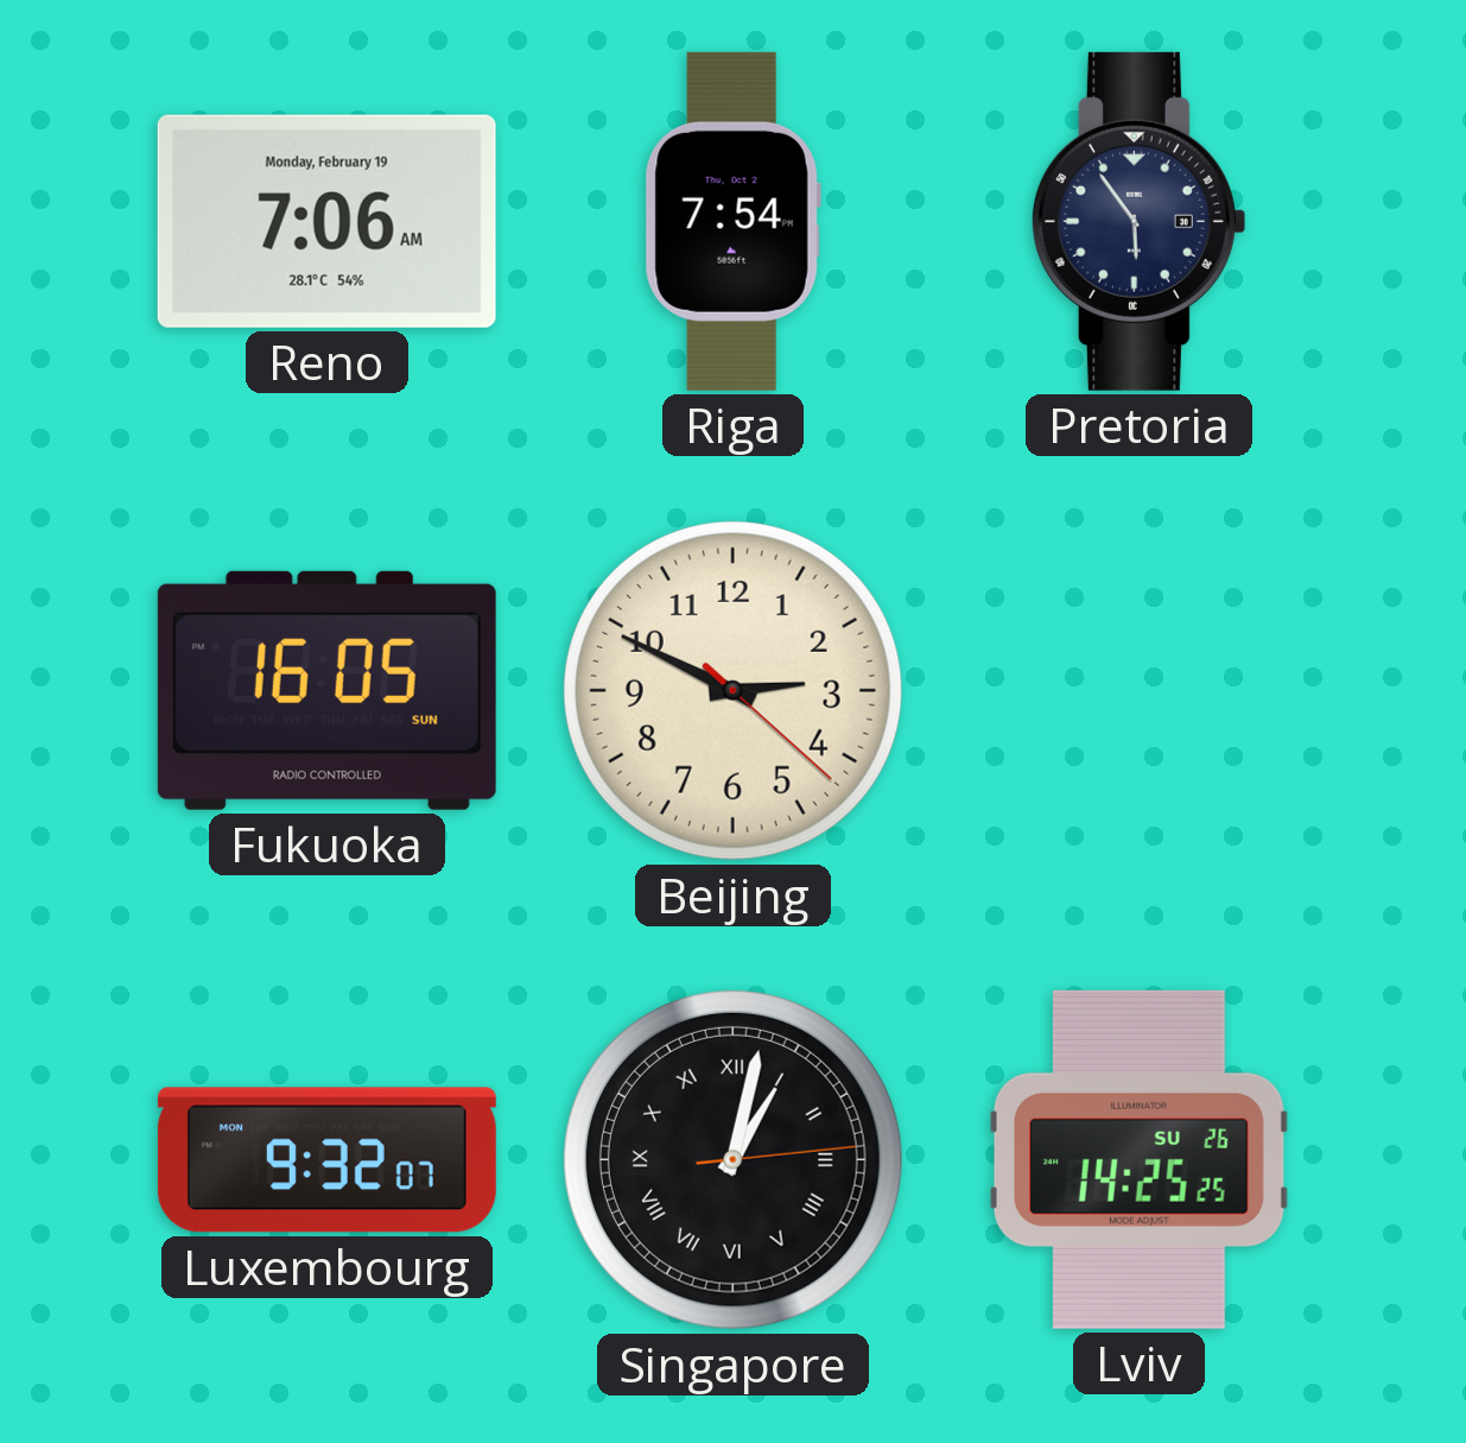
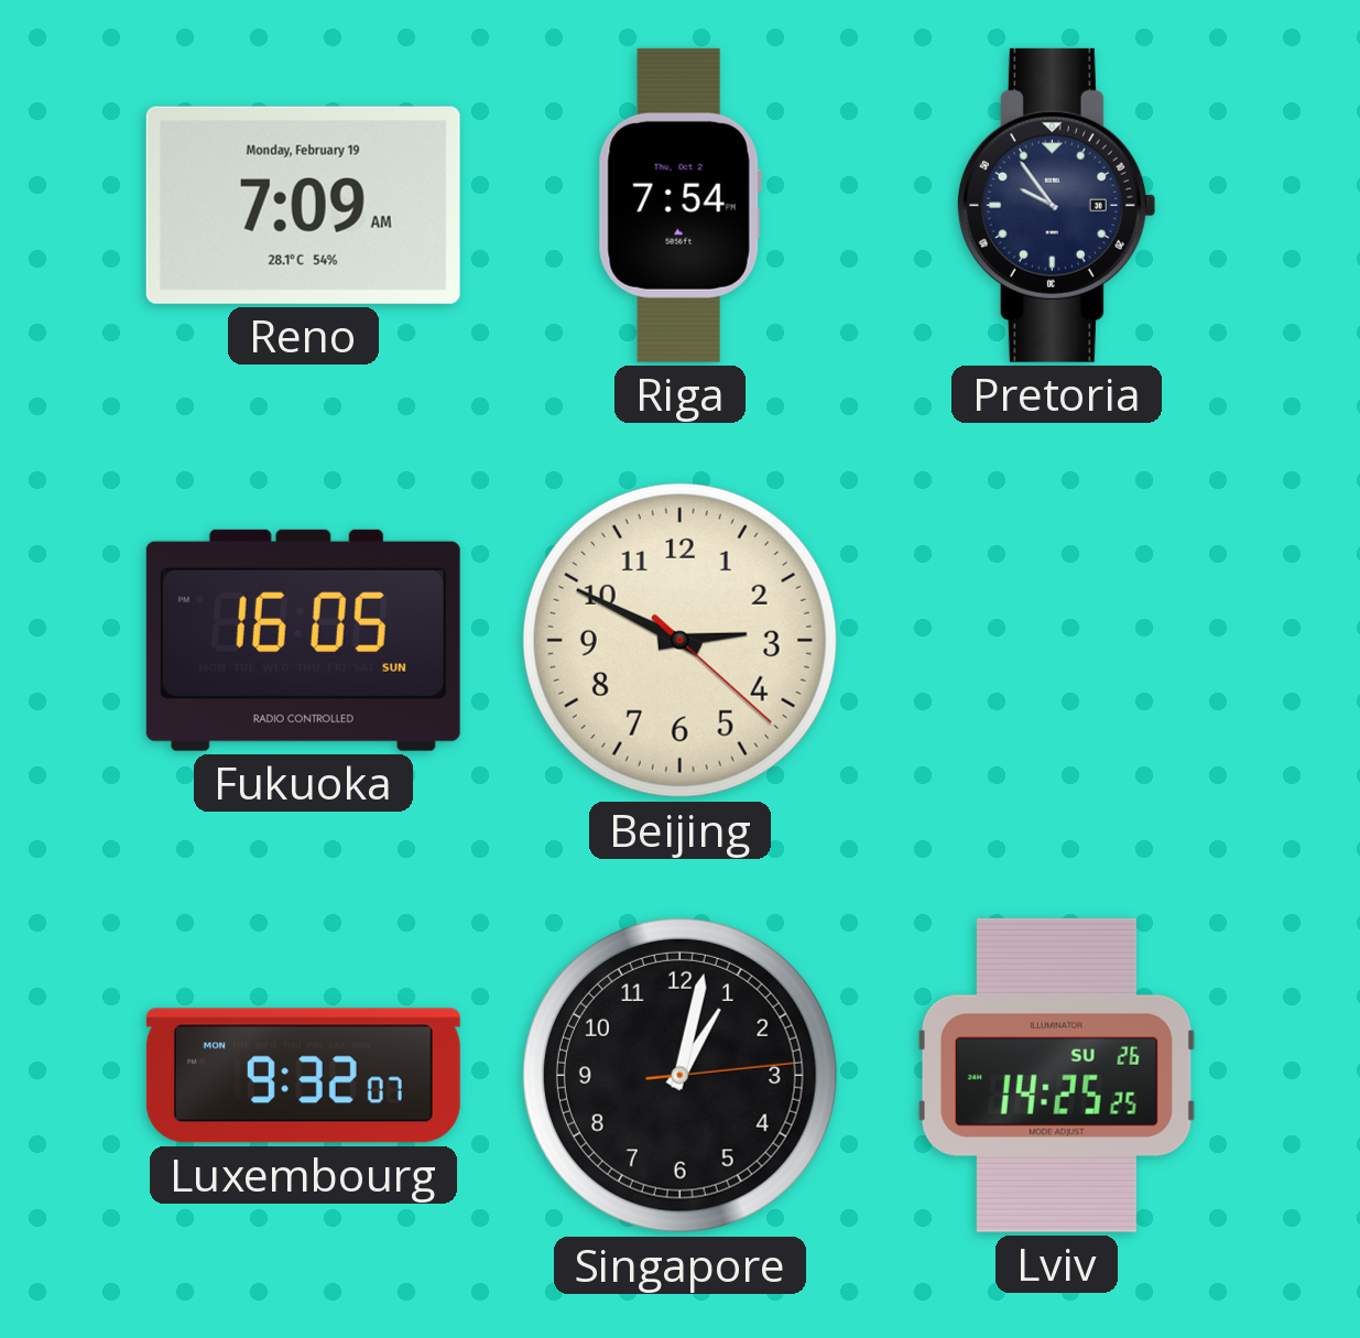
Reno: 7:06 -> 7:09
Pretoria: 5:54 -> 9:54
Singapore numerals: Roman -> Arabic
